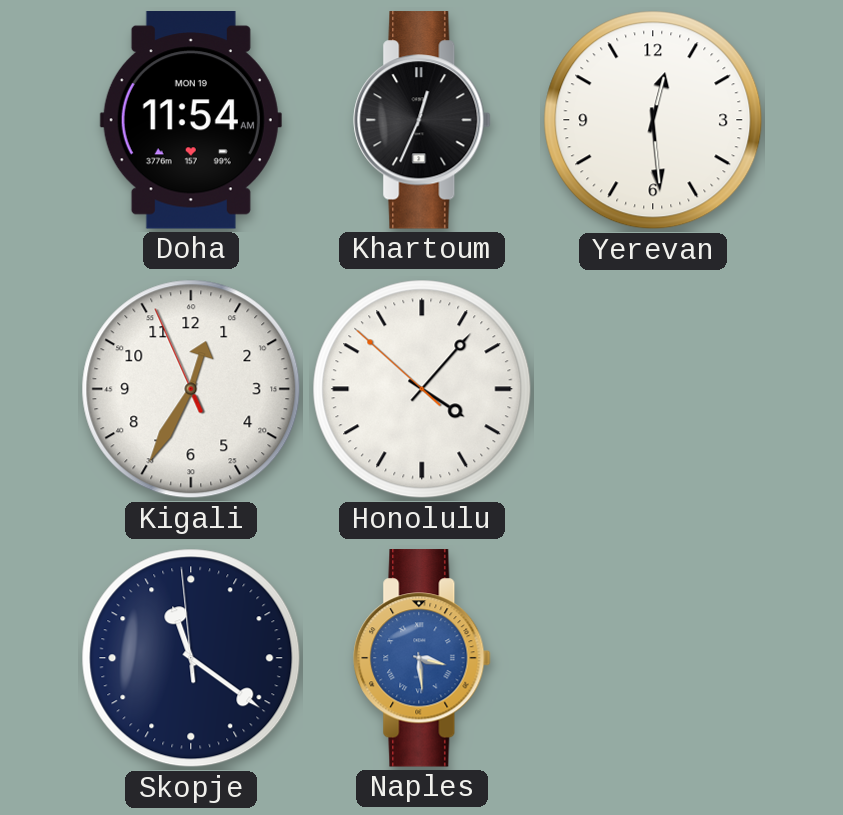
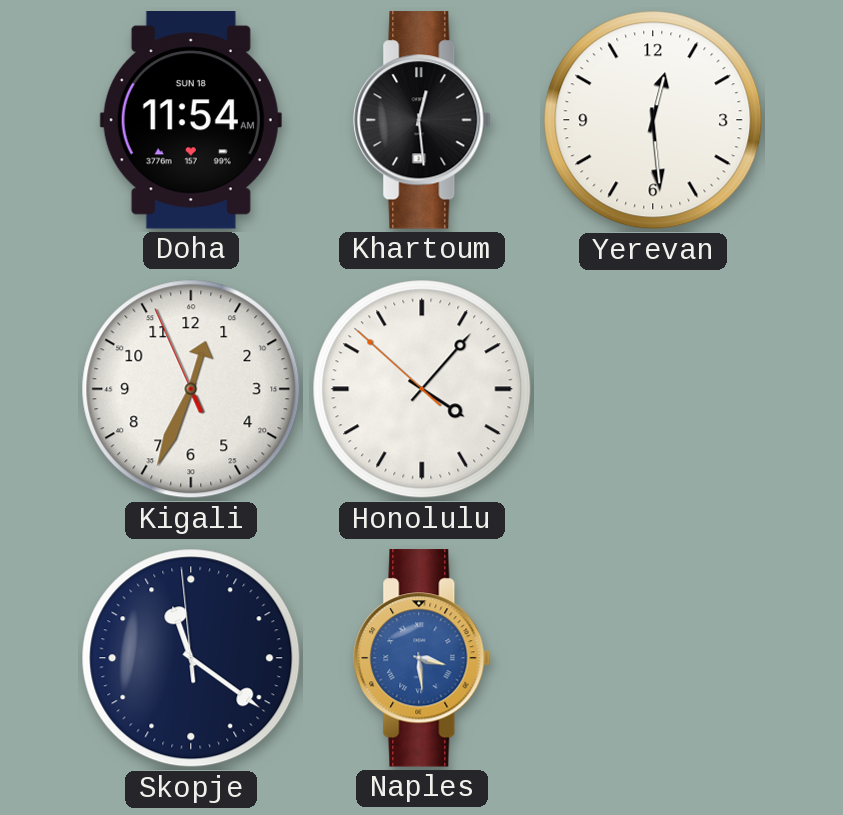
Doha date: MON 19 -> SUN 18
Khartoum: 12:34 -> 12:29
Kigali: 12:34 -> 12:33
